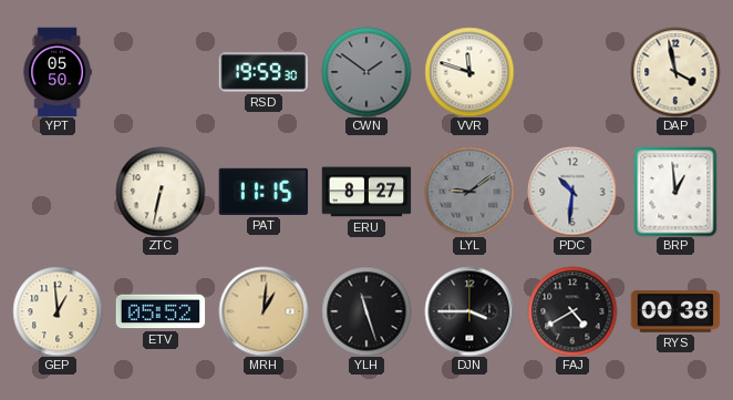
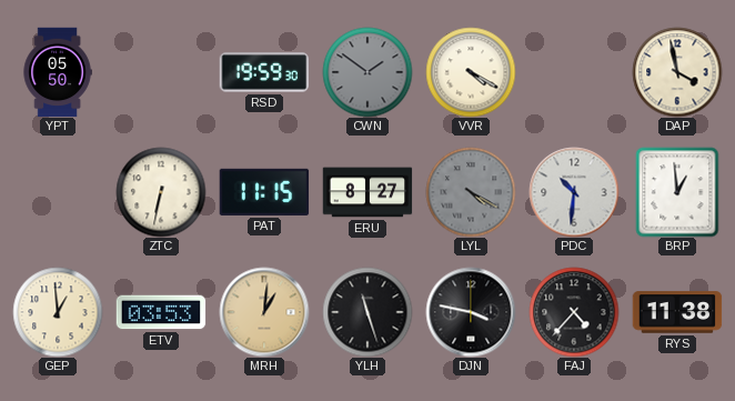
VVR: 11:48 -> 4:20
LYL: 9:09 -> 4:20
ETV: 05:52 -> 03:53
DJN: 3:45 -> 3:47
FAJ: 4:40 -> 4:37
RYS: 00:38 -> 11:38
